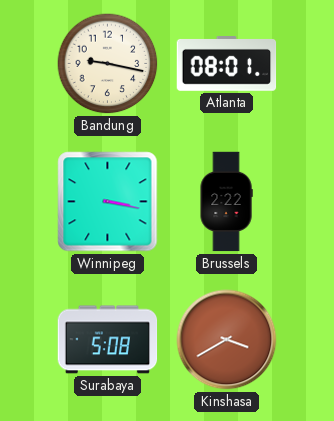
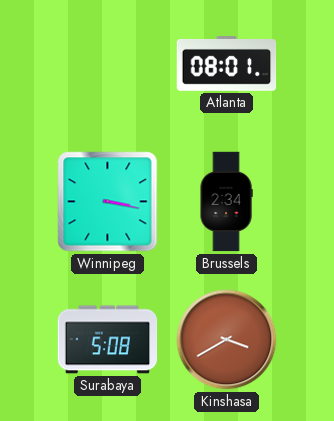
Bandung: 9:17 -> none
Brussels: 2:22 -> 2:34
